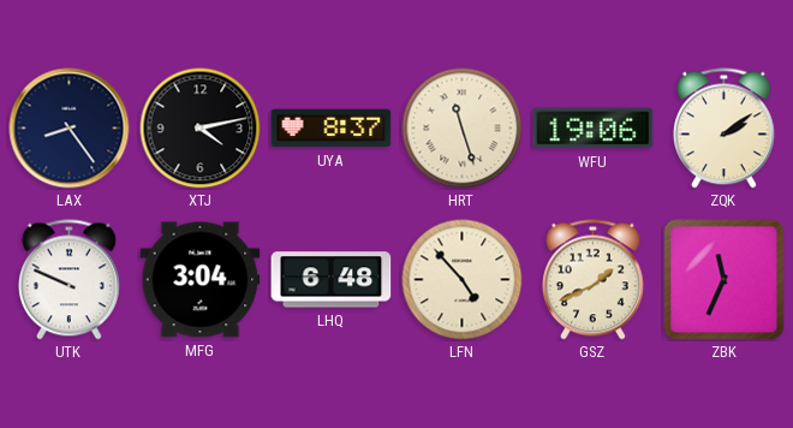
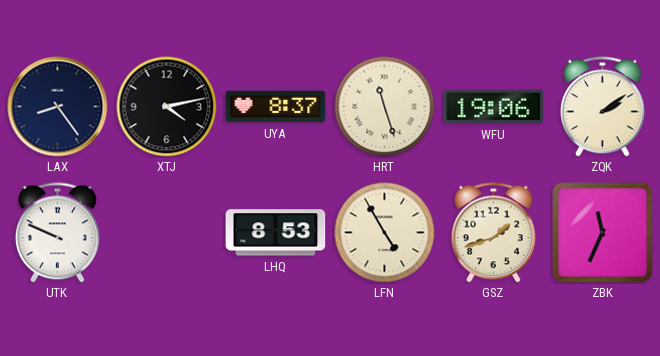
MFG: 3:04 -> none
LHQ: 6:48 -> 8:53
LFN: 4:53 -> 4:55
GSZ: 1:41 -> 1:42
